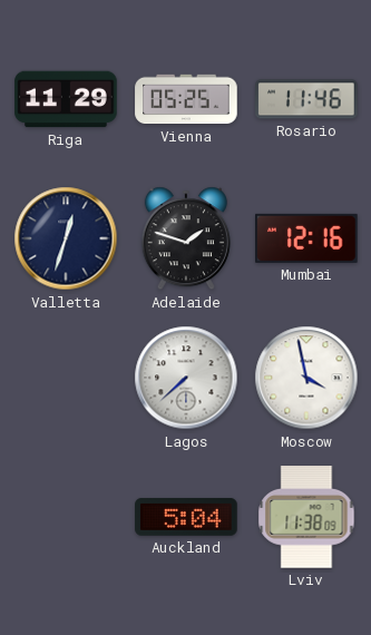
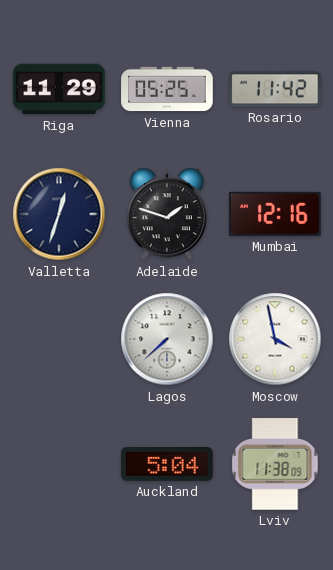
Rosario: 11:46 -> 11:42
